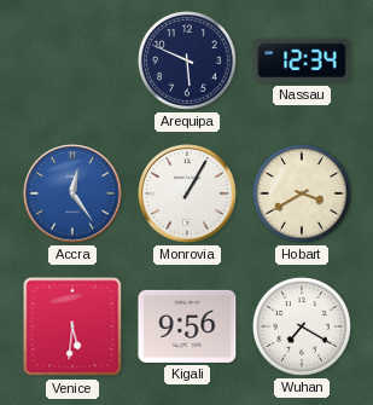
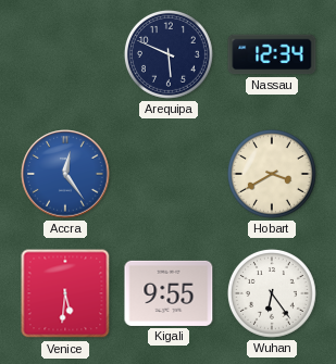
Monrovia: 1:05 -> none
Kigali: 9:56 -> 9:55
Wuhan: 7:20 -> 6:24
